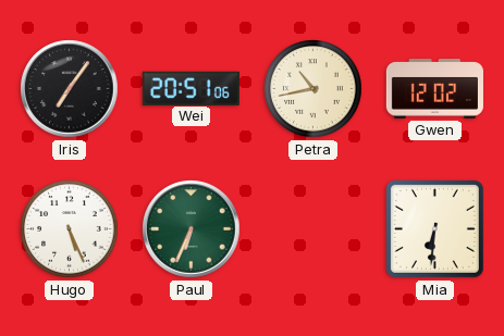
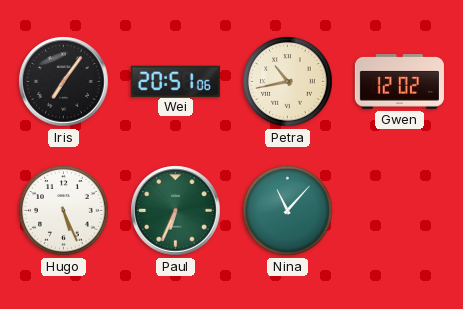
Nina: none -> 11:07
Mia: 6:31 -> none
